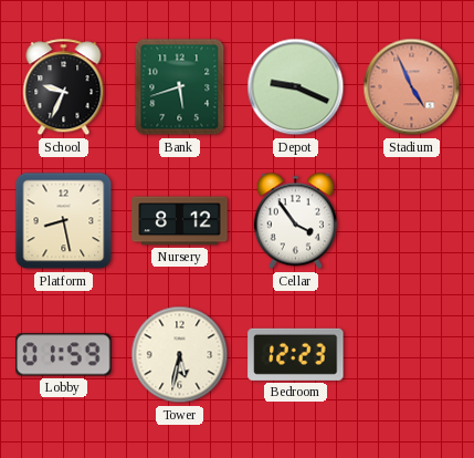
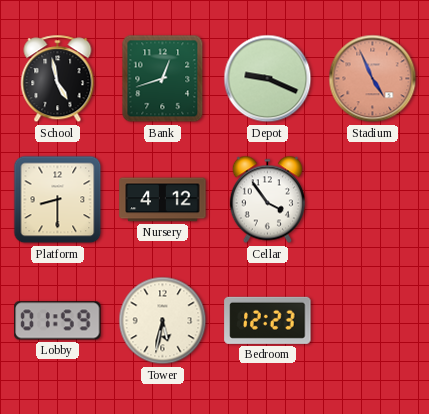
School: 9:34 -> 4:58
Bank: 5:42 -> 12:42
Platform: 8:28 -> 8:30
Nursery: 8:12 -> 4:12
